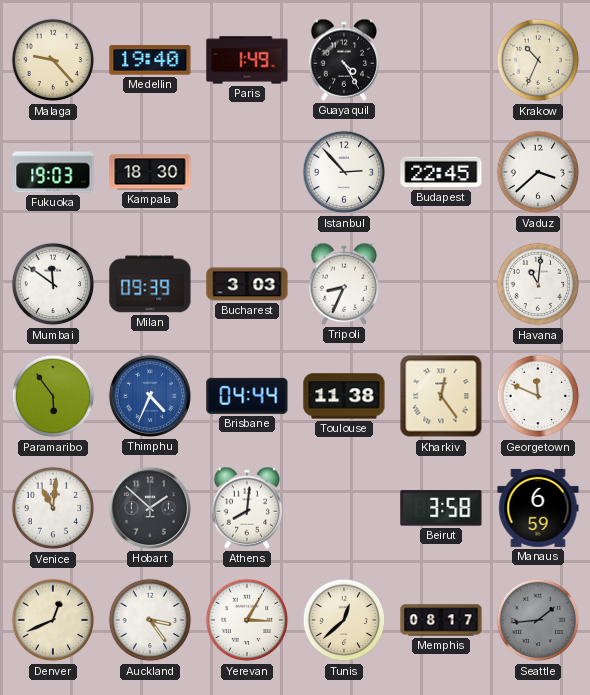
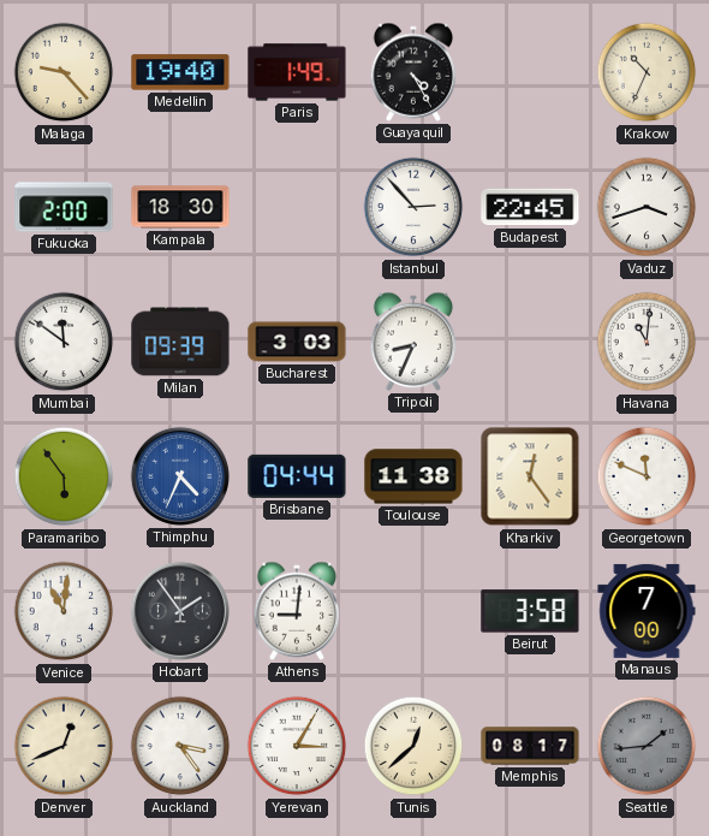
Fukuoka: 19:03 -> 2:00
Vaduz: 3:38 -> 3:42
Hobart: 1:52 -> 1:54
Athens: 8:01 -> 9:01
Manaus: 6:59 -> 7:00
